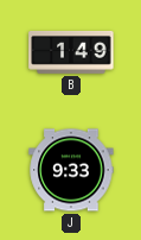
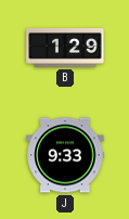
B: 1:49 -> 1:29
